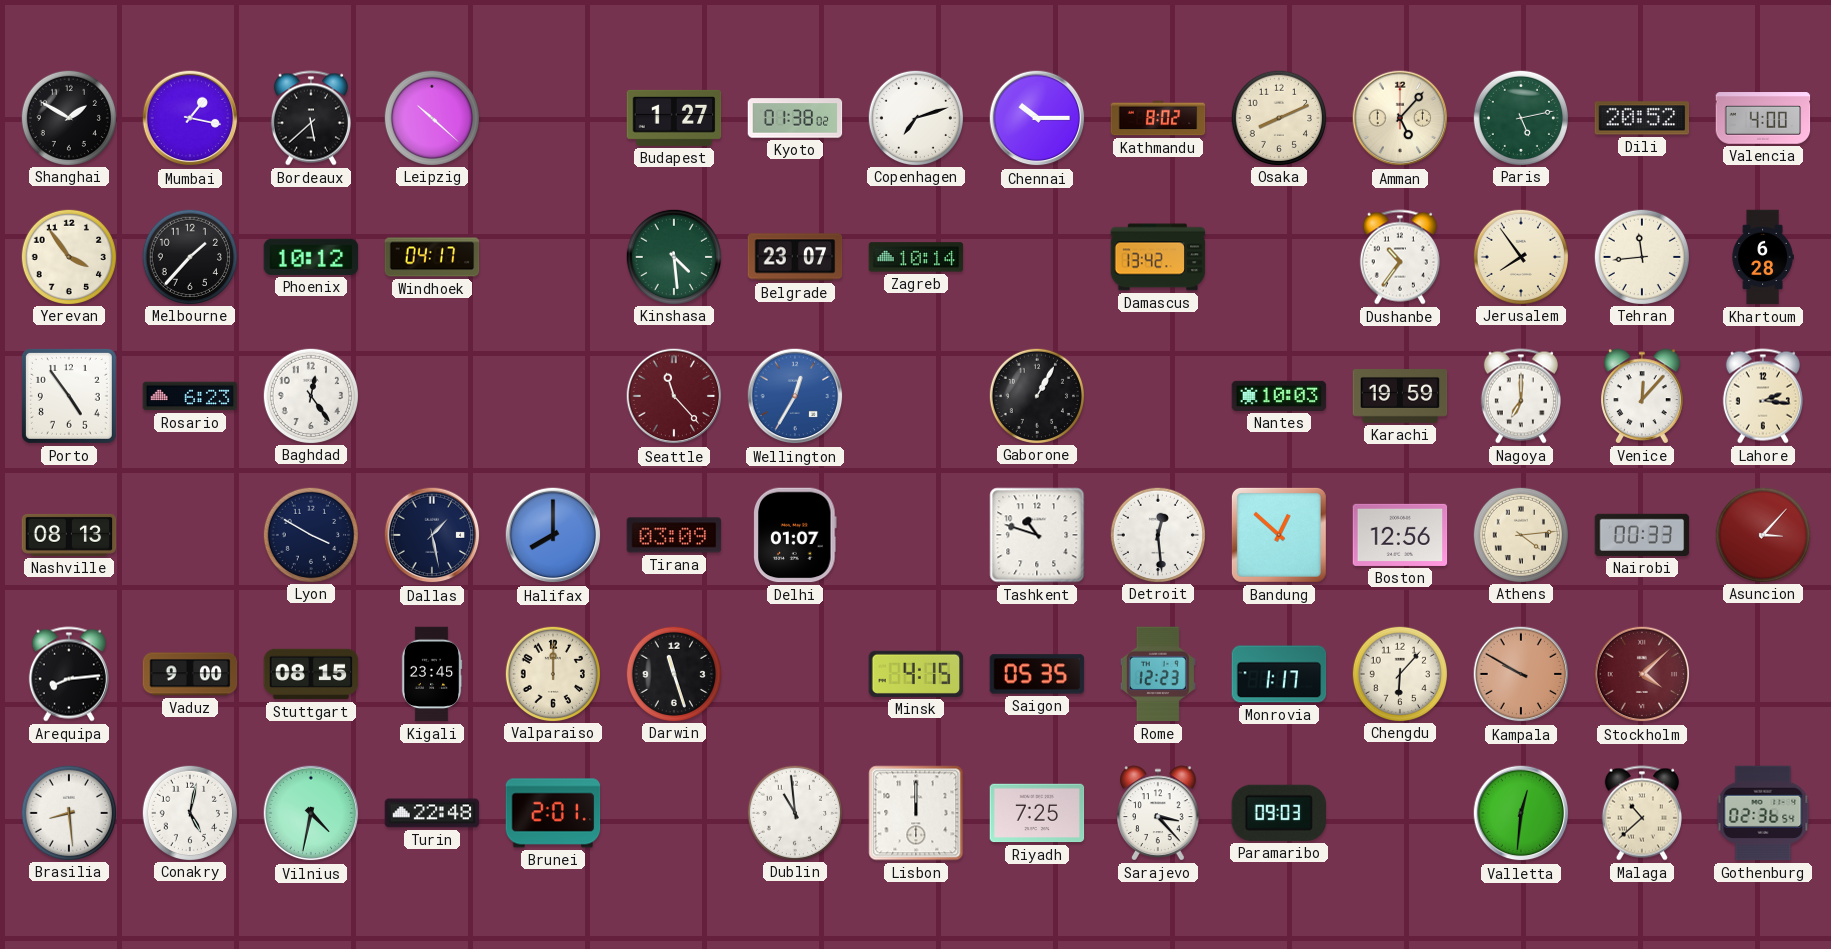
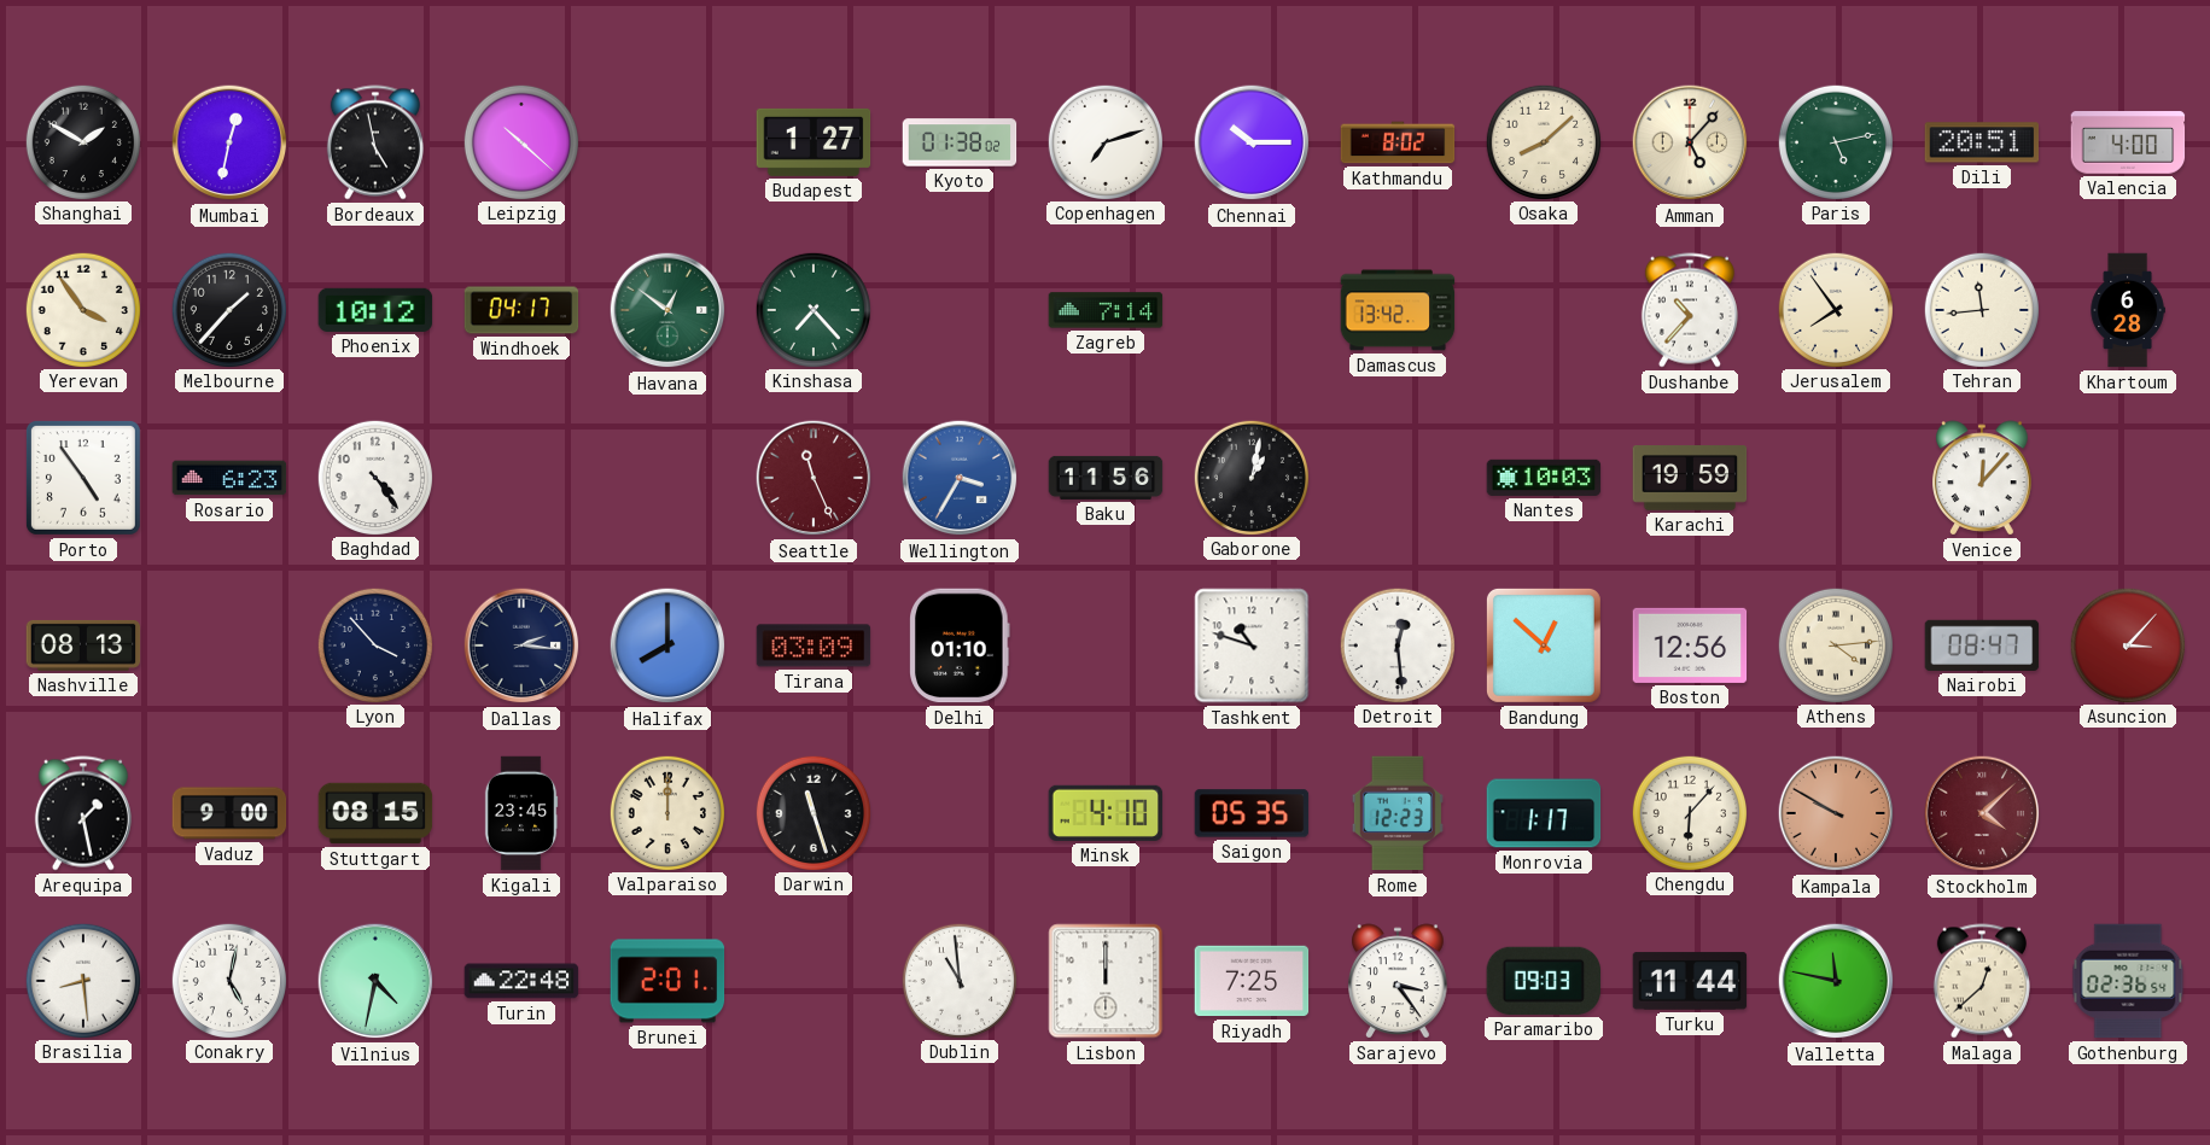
Mumbai: 1:17 -> 12:32
Bordeaux: 5:38 -> 4:58
Osaka: 8:11 -> 8:08
Dili: 20:52 -> 20:51
Havana: none -> 12:51
Kinshasa: 4:29 -> 7:23
Belgrade: 23:07 -> none
Zagreb: 10:14 -> 7:14
Dushanbe: 10:36 -> 10:37
Baghdad: 12:24 -> 4:24
Seattle: 11:23 -> 11:26
Wellington: 12:35 -> 3:35
Baku: none -> 11:56
Gaborone: 1:05 -> 1:02
Nagoya: 7:00 -> none
Lahore: 2:16 -> none
Lyon: 3:50 -> 3:53
Dallas: 1:28 -> 2:16
Delhi: 01:07 -> 01:10
Nairobi: 00:33 -> 08:47
Arequipa: 8:14 -> 1:28
Minsk: 4:15 -> 4:10
Sarajevo: 3:23 -> 3:24
Turku: none -> 11:44
Valletta: 12:31 -> 11:47
Malaga: 10:38 -> 12:38
